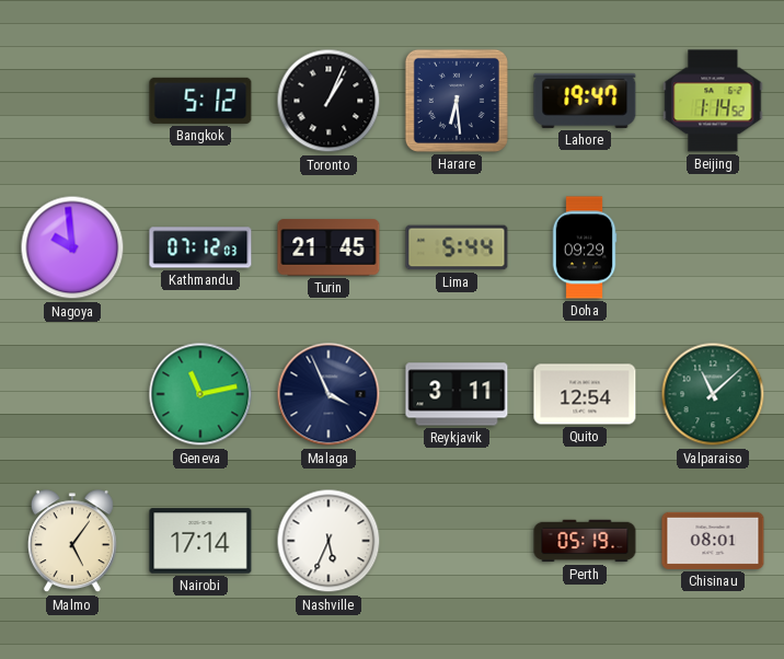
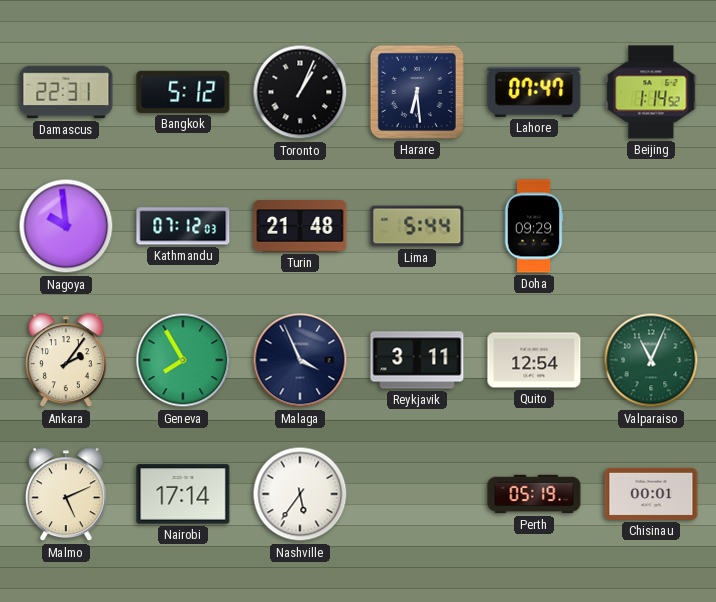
Damascus: none -> 22:31
Lahore: 19:47 -> 07:47
Turin: 21:45 -> 21:48
Ankara: none -> 2:06
Geneva: 11:13 -> 7:55
Valparaiso: 11:08 -> 11:04
Malmo: 5:06 -> 5:11
Nashville: 5:34 -> 5:36
Chisinau: 08:01 -> 00:01
